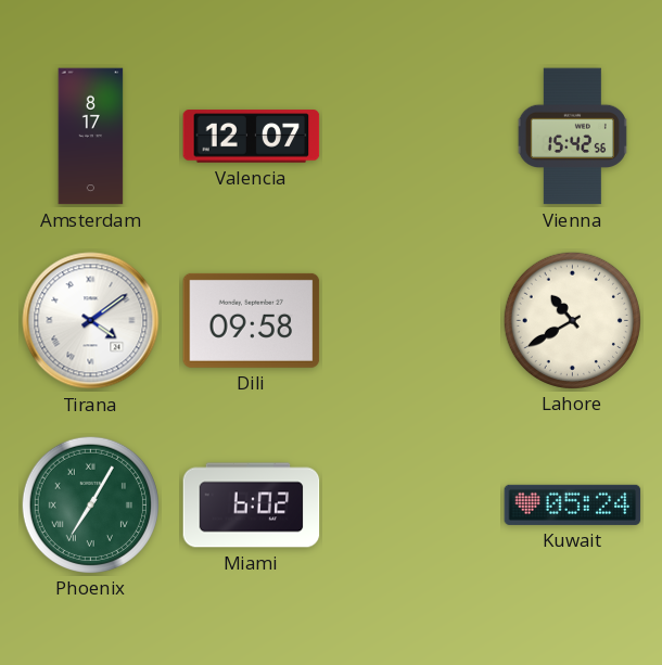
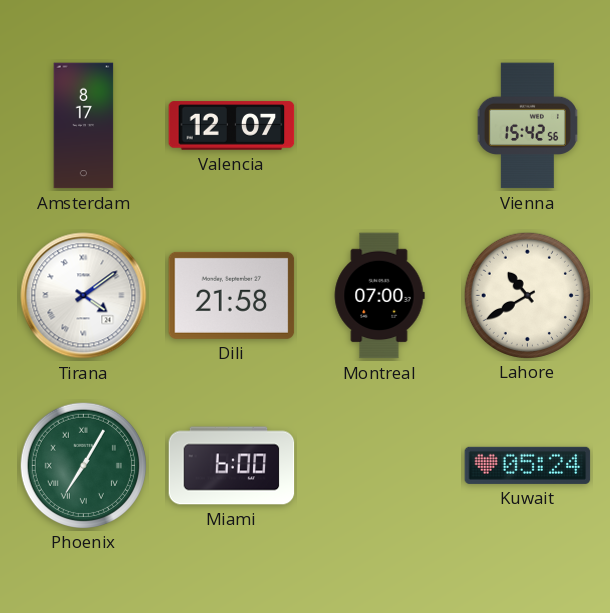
Dili: 09:58 -> 21:58
Montreal: none -> 07:00
Miami: 6:02 -> 6:00
